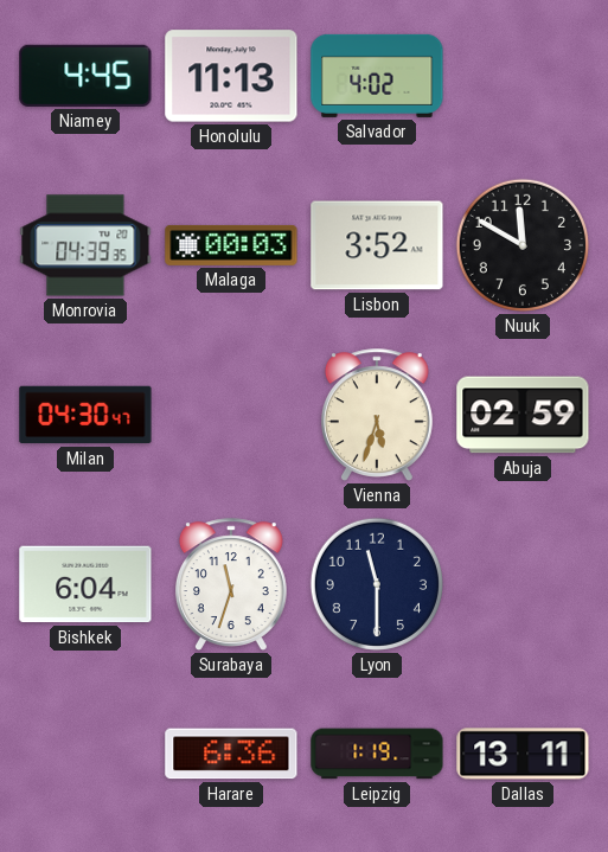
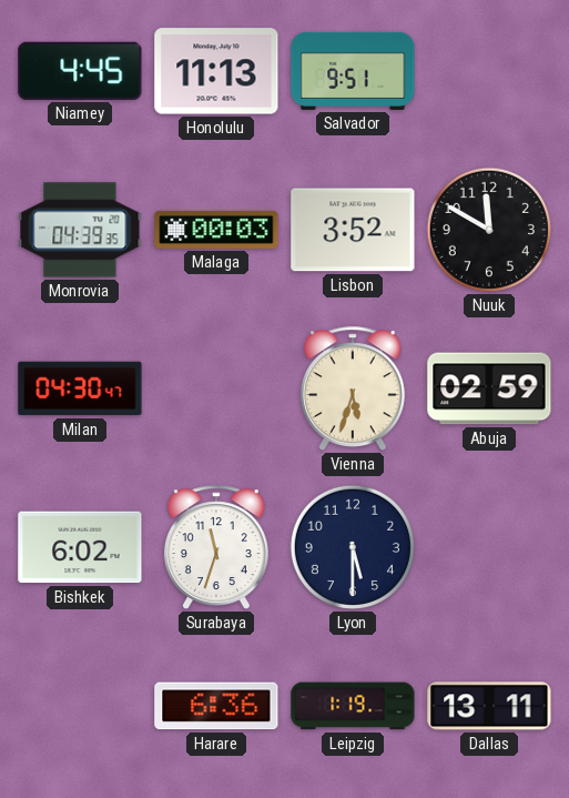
Salvador: 4:02 -> 9:51
Bishkek: 6:04 -> 6:02
Lyon: 11:30 -> 5:30
